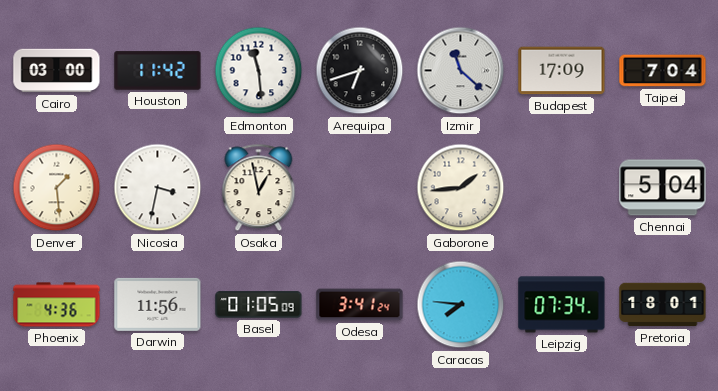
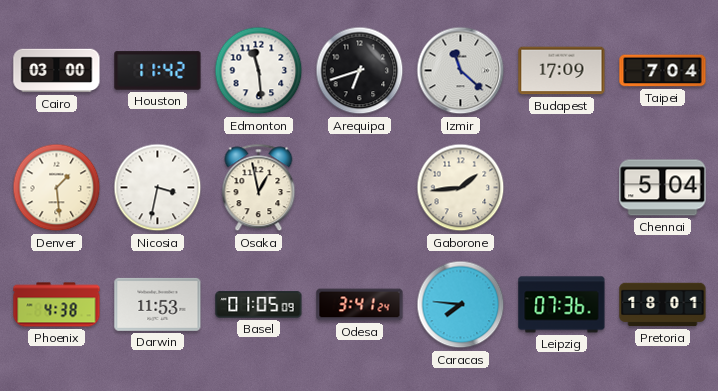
Phoenix: 4:36 -> 4:38
Darwin: 11:56 -> 11:53
Leipzig: 07:34 -> 07:36
